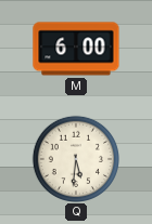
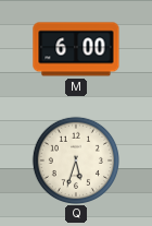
Q: 5:31 -> 5:33
